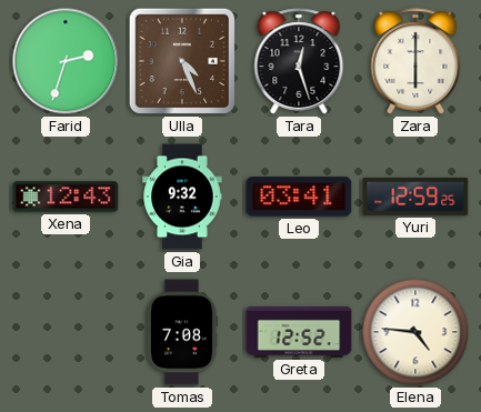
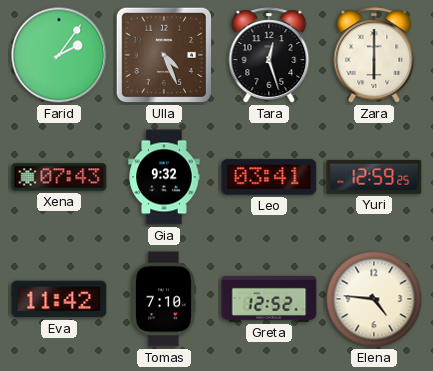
Farid: 2:33 -> 2:06
Xena: 12:43 -> 07:43
Eva: none -> 11:42
Tomas: 7:08 -> 7:10
